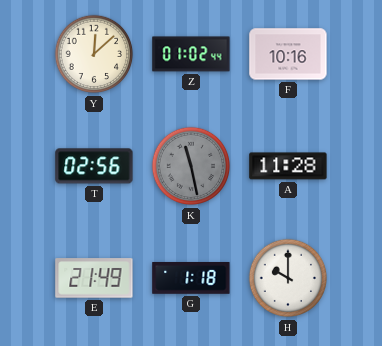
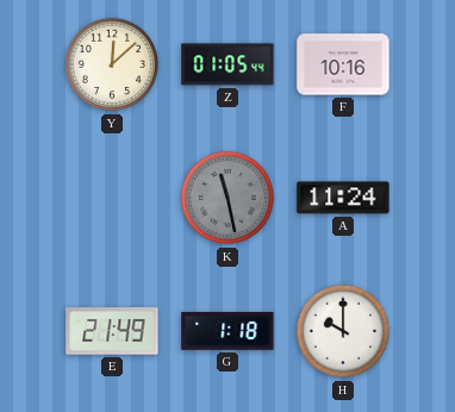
Z: 01:02 -> 01:05
T: 02:56 -> none
A: 11:28 -> 11:24
